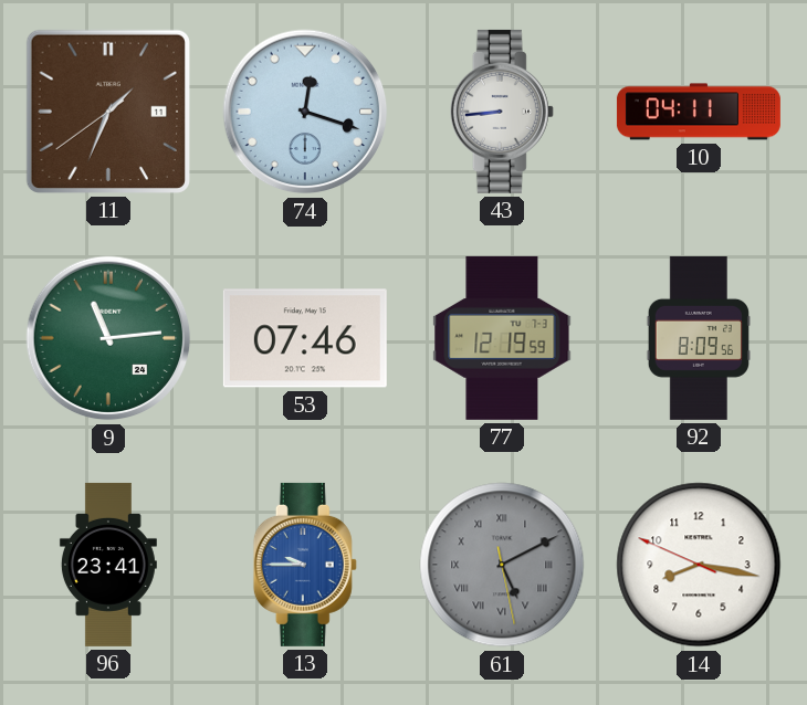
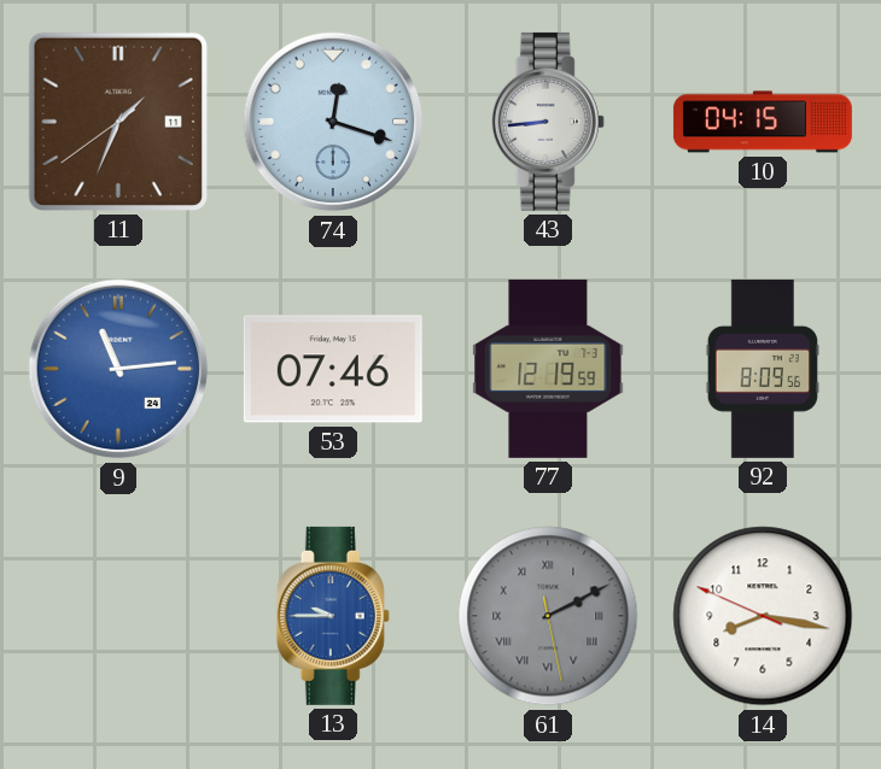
10: 04:11 -> 04:15
9 dial: green -> blue
96: 23:41 -> none
61: 5:10 -> 2:10
